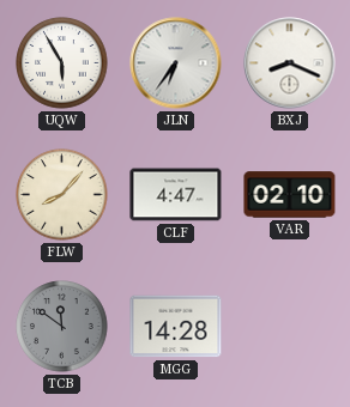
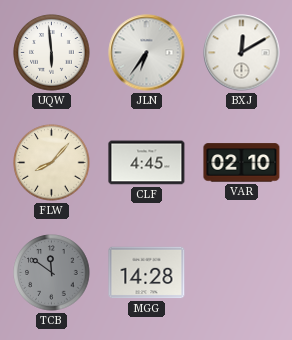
UQW: 5:55 -> 5:59
BXJ: 8:19 -> 12:10
CLF: 4:47 -> 4:45
